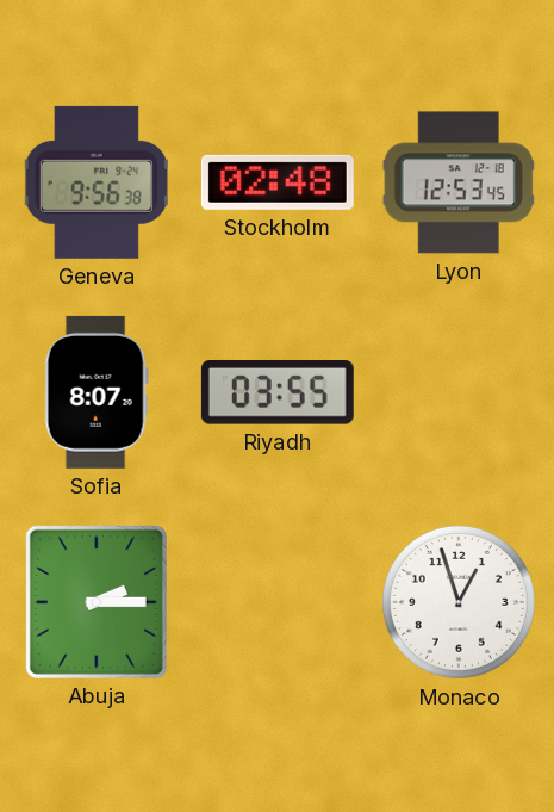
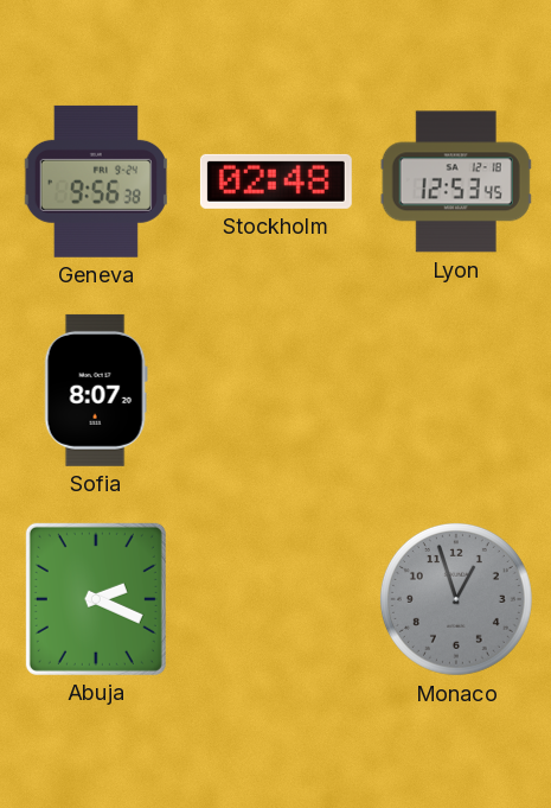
Riyadh: 03:55 -> none
Abuja: 2:15 -> 2:19
Monaco dial: white -> grey
